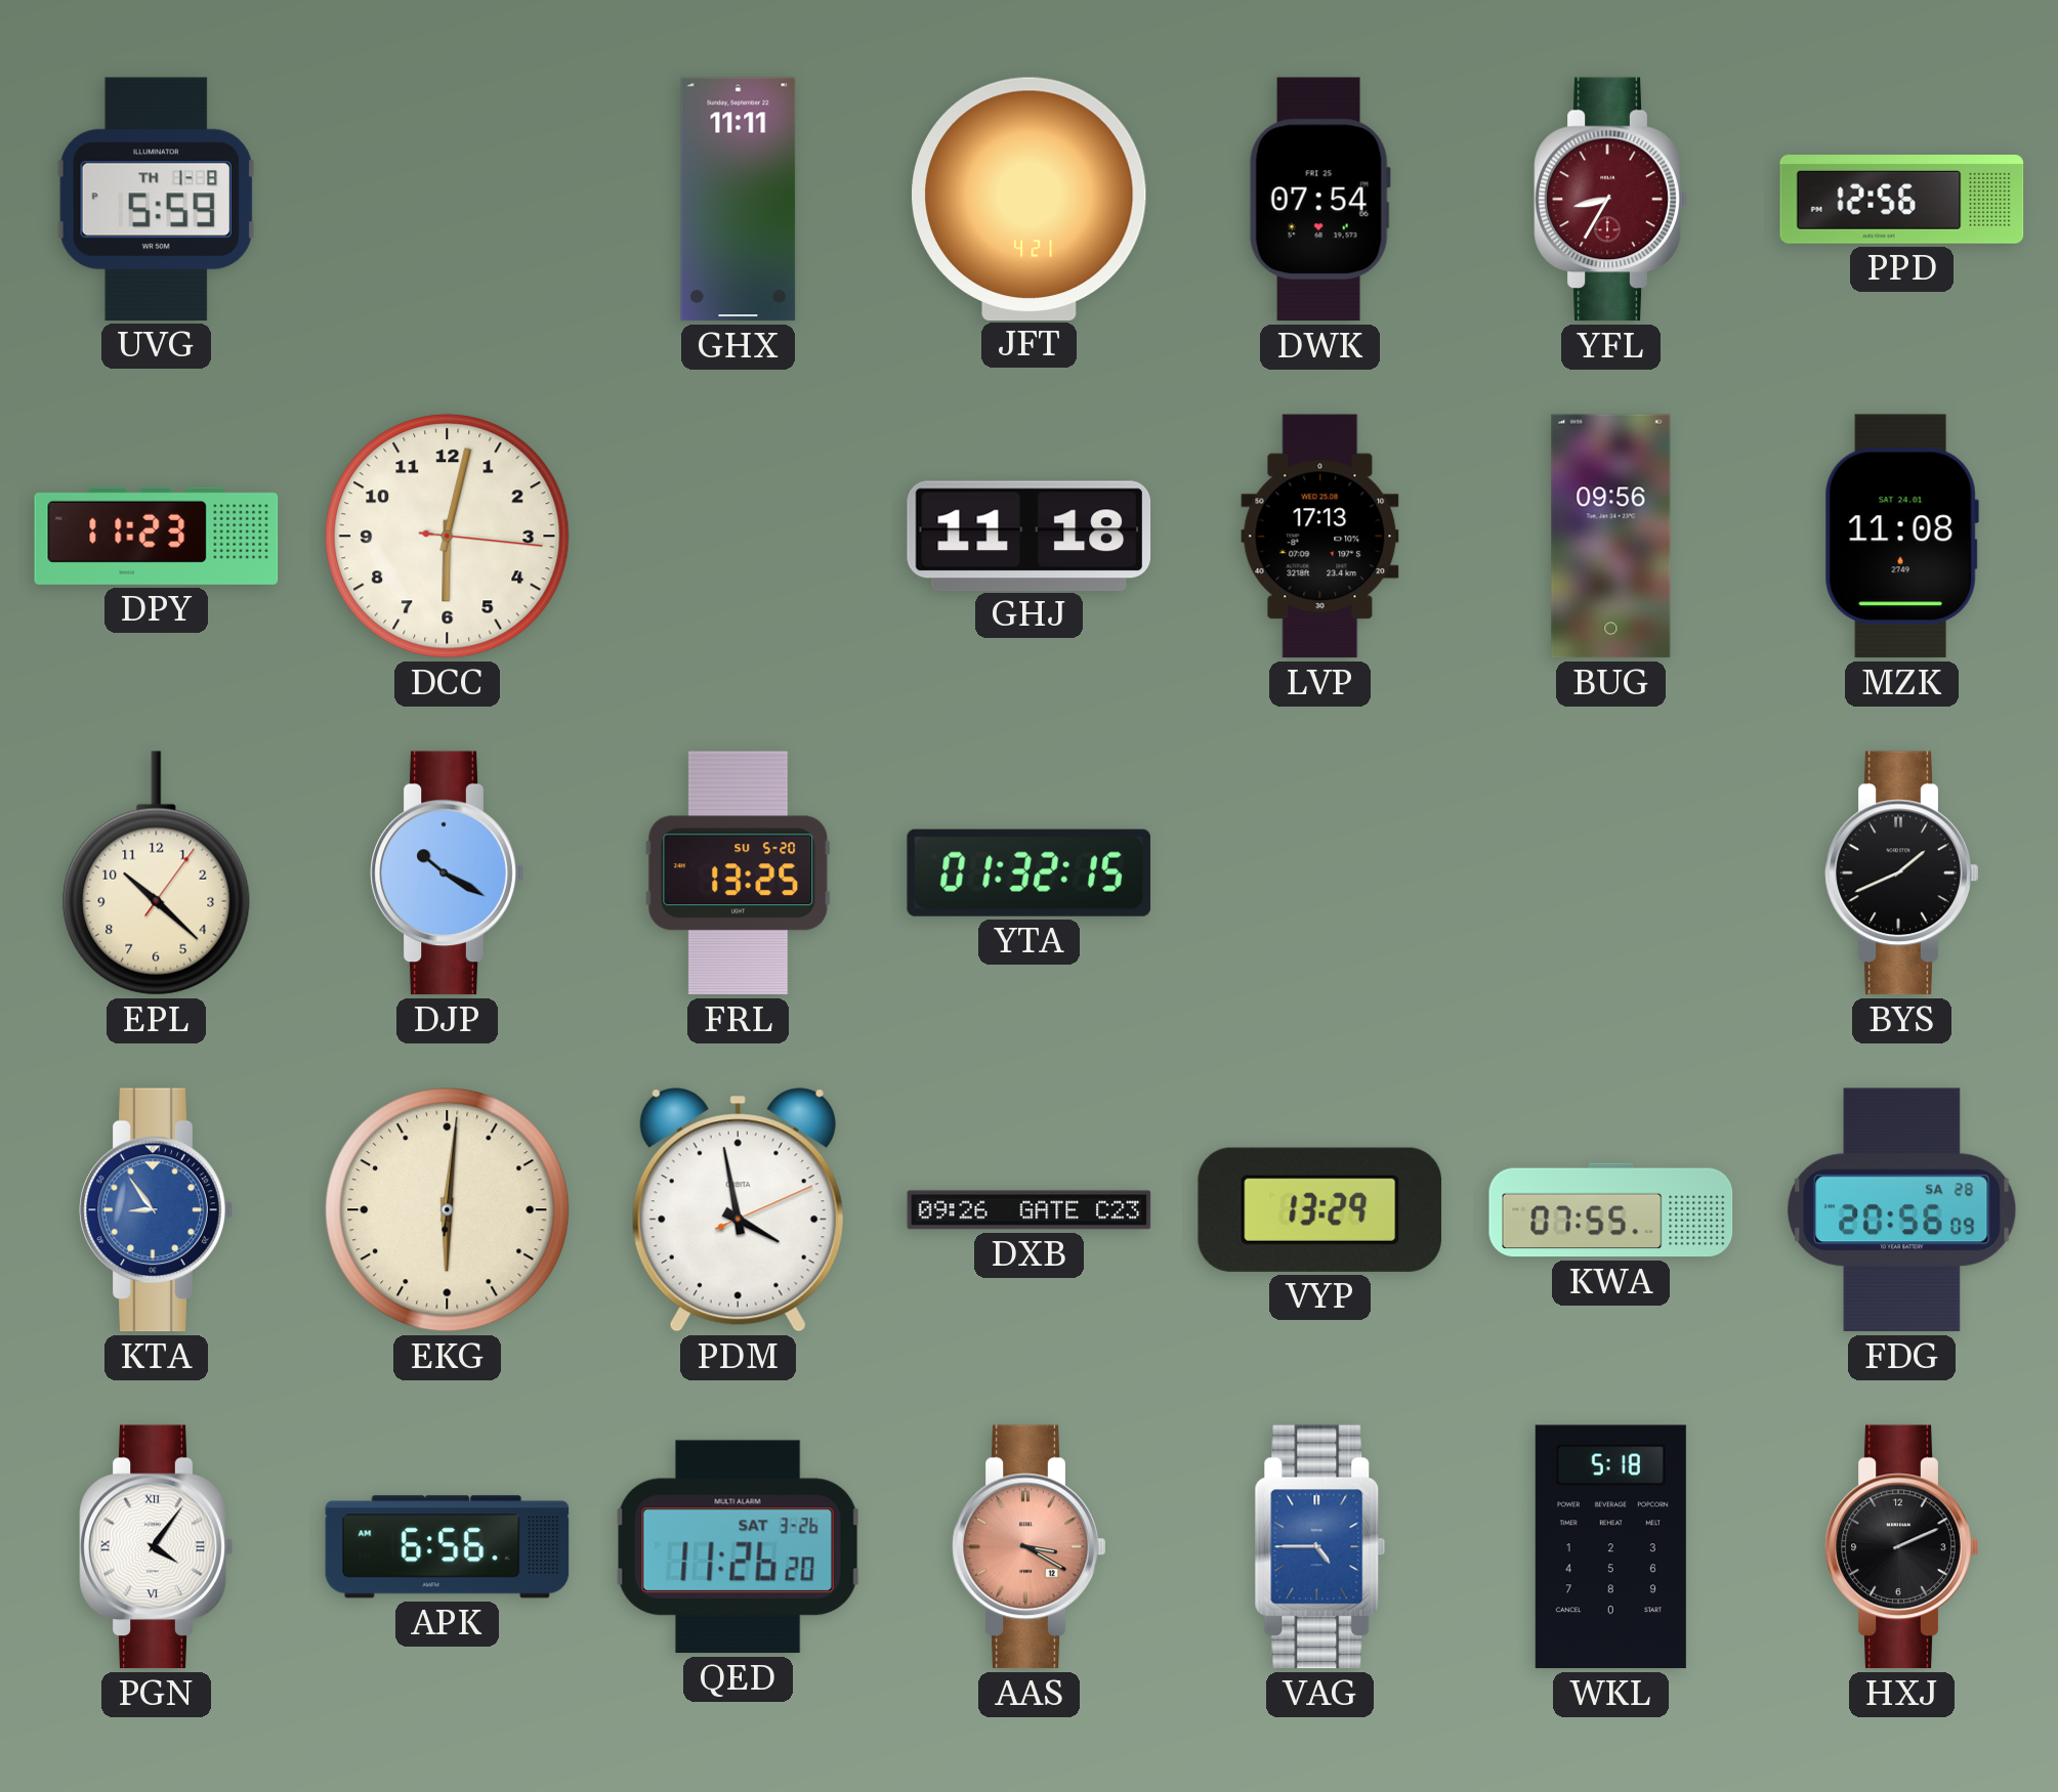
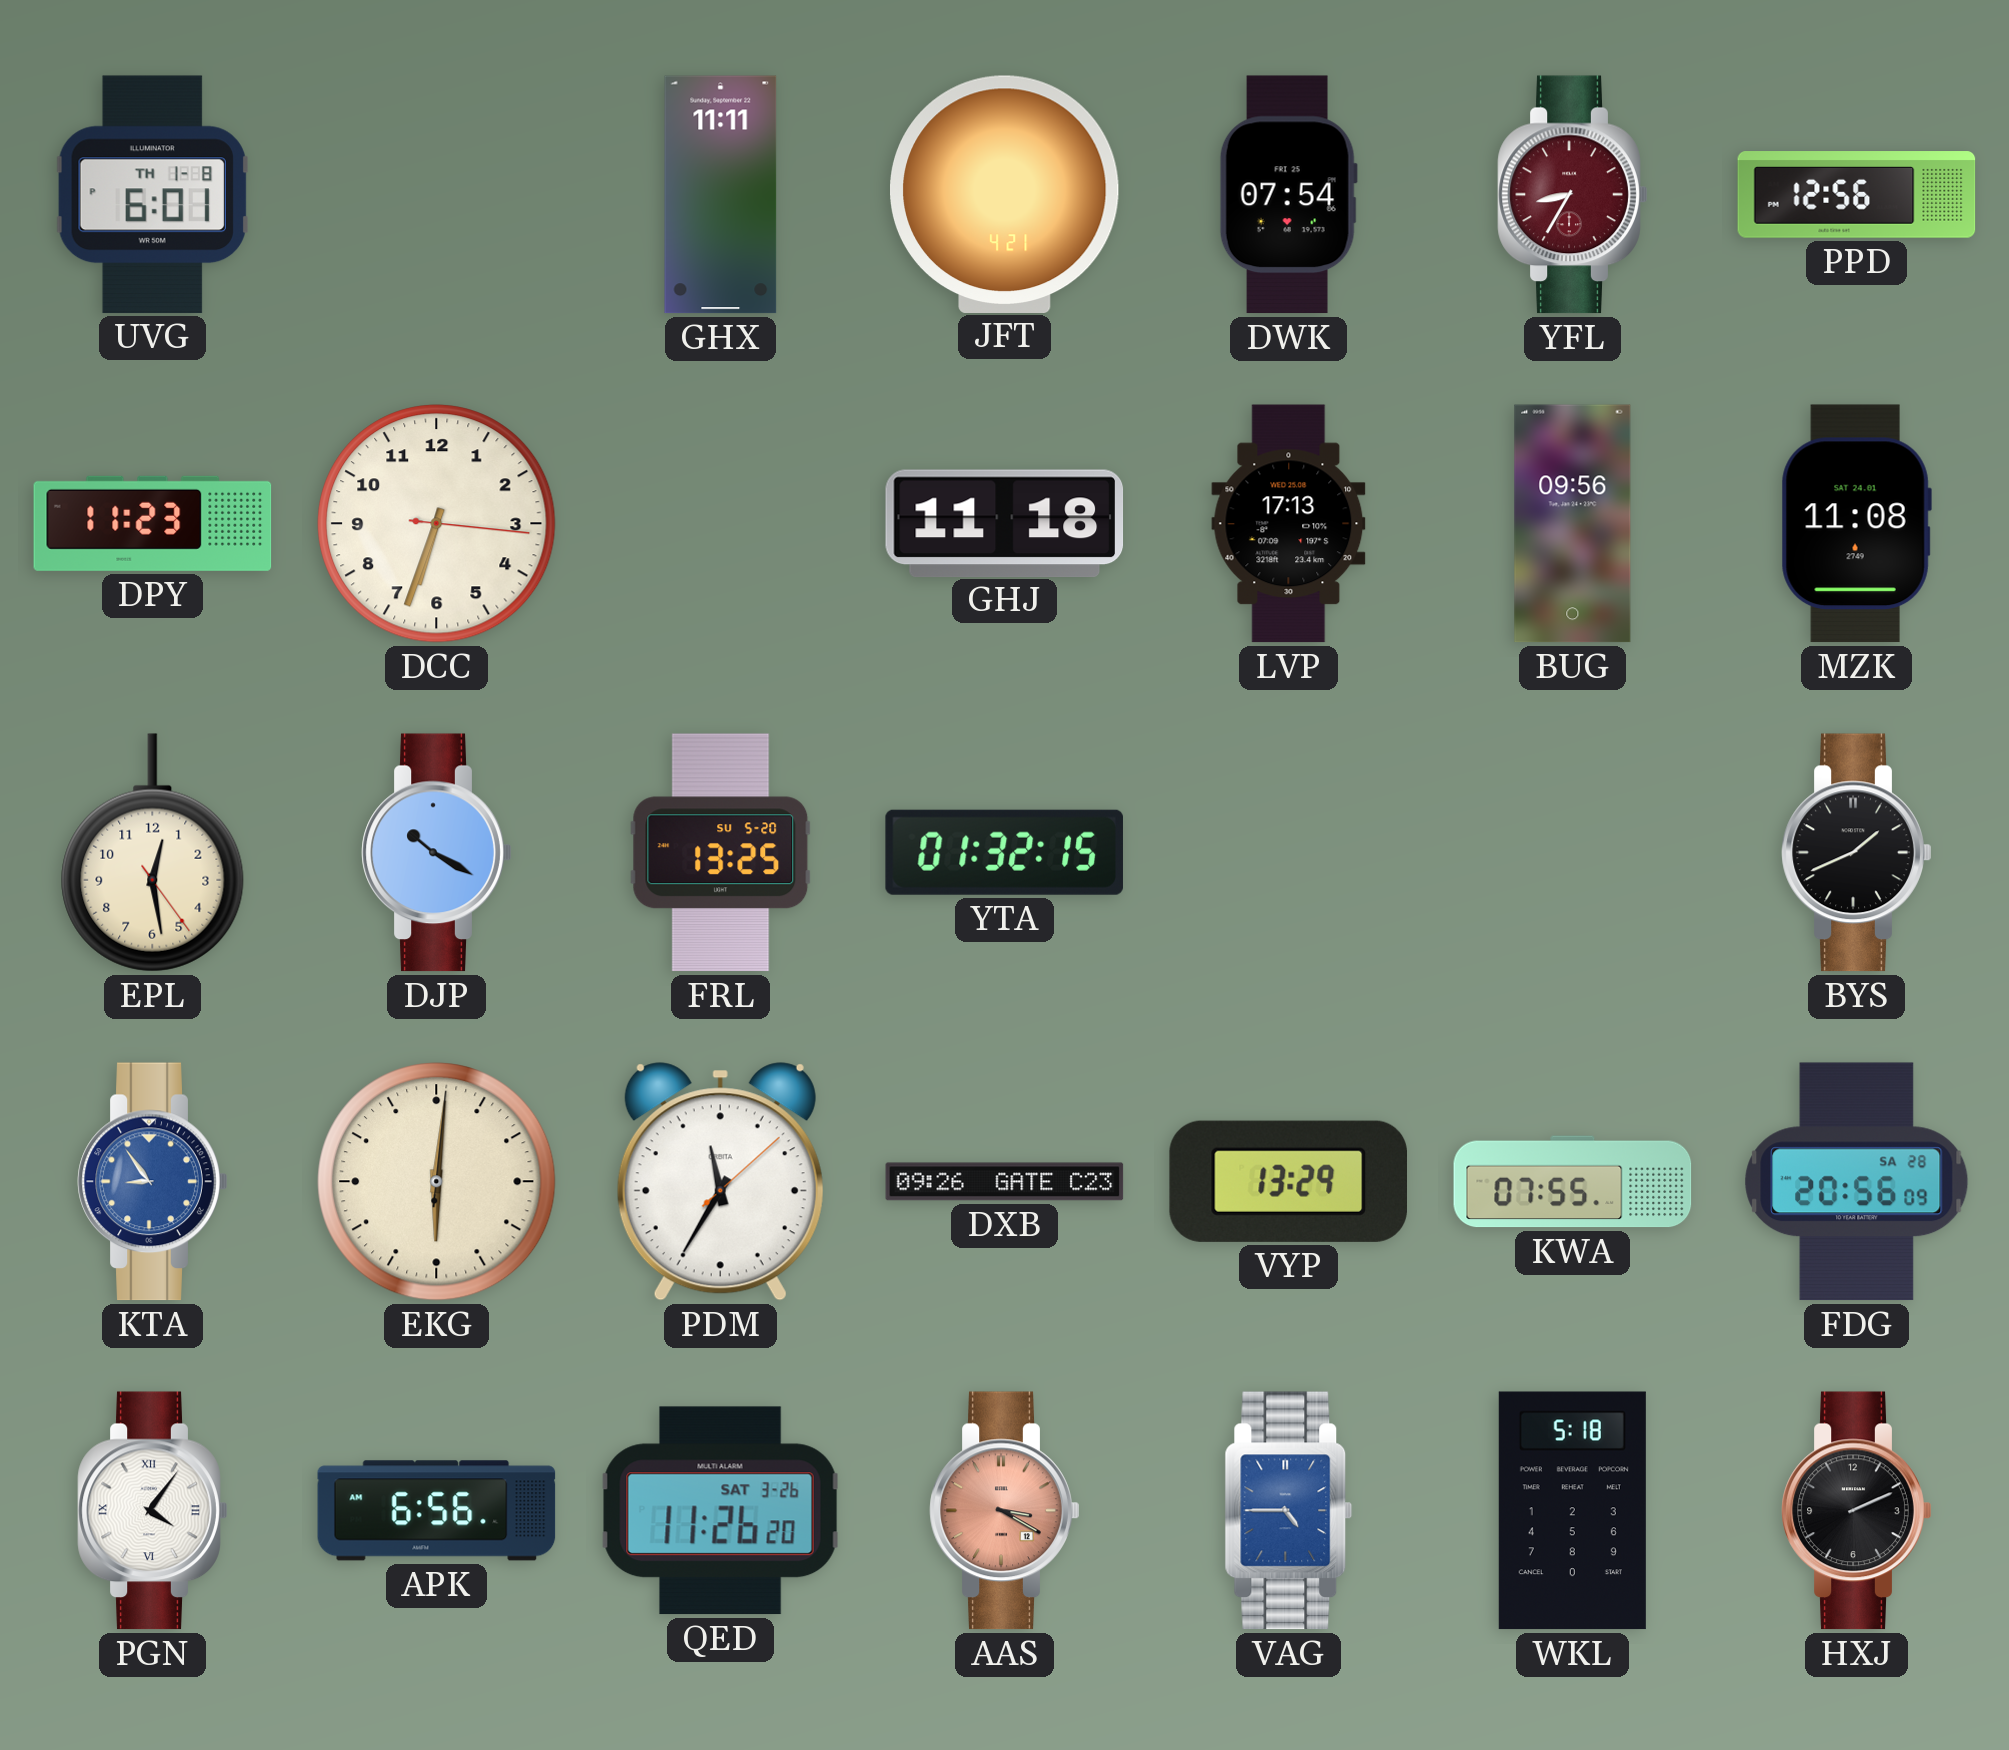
UVG: 5:59 -> 6:01
DCC: 6:02 -> 6:33
EPL: 10:22 -> 12:28
PDM: 3:58 -> 11:35
